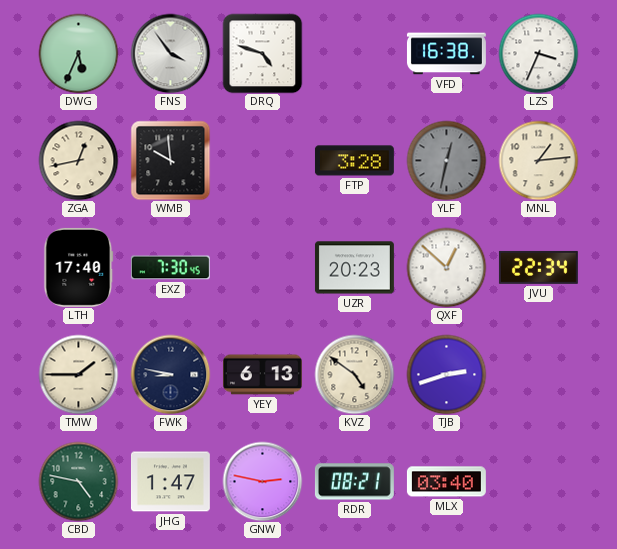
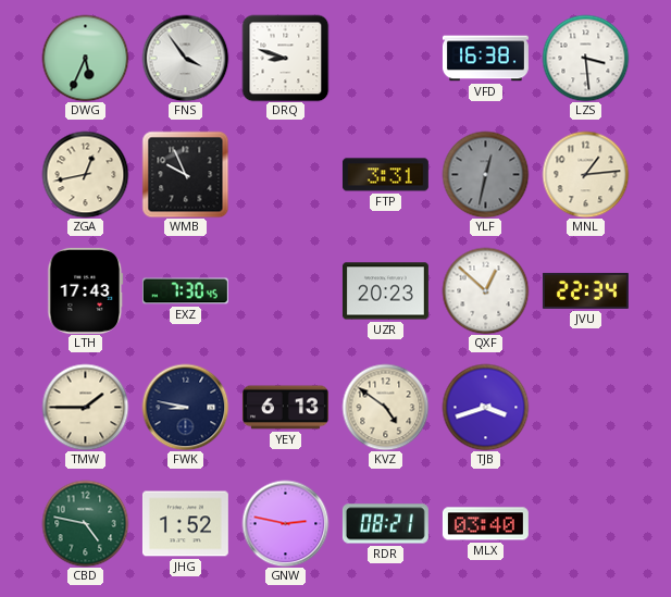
DRQ: 4:48 -> 8:48
LZS: 3:34 -> 3:29
WMB: 9:59 -> 9:56
FTP: 3:28 -> 3:31
LTH: 17:40 -> 17:43
TJB: 2:42 -> 3:42
JHG: 1:47 -> 1:52
